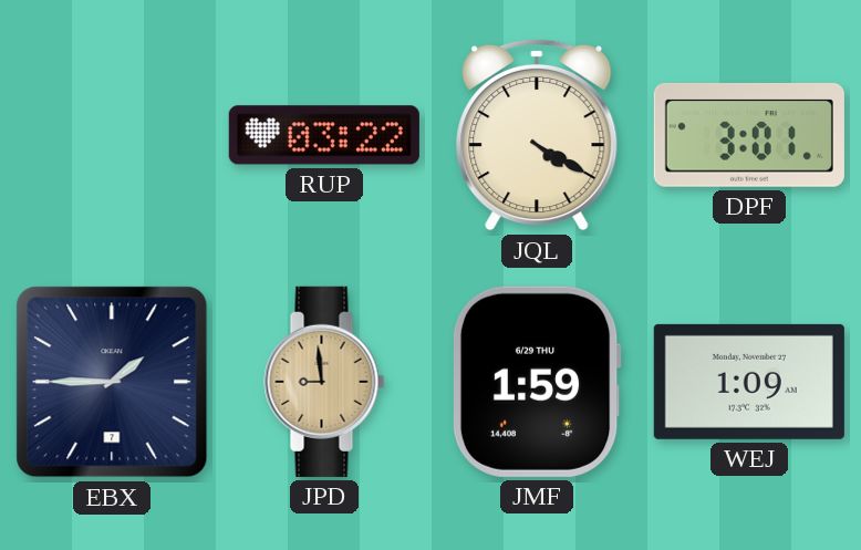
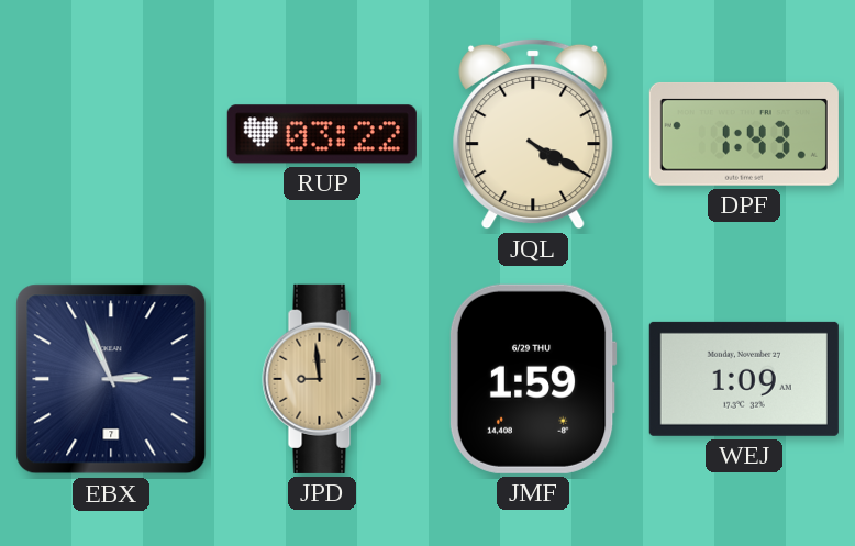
DPF: 3:01 -> 1:43
EBX: 1:45 -> 2:56
